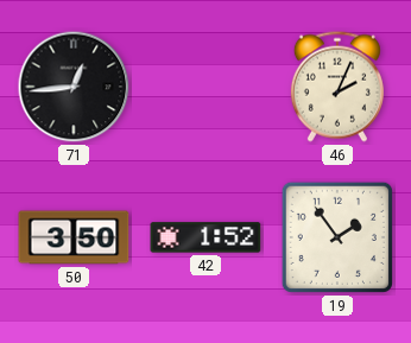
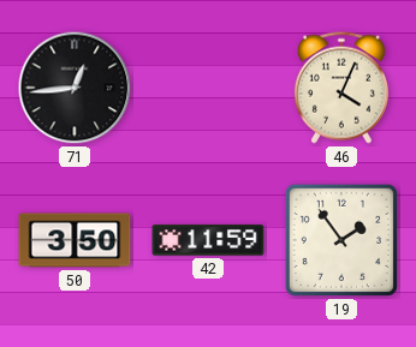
46: 2:04 -> 4:04
42: 1:52 -> 11:59
